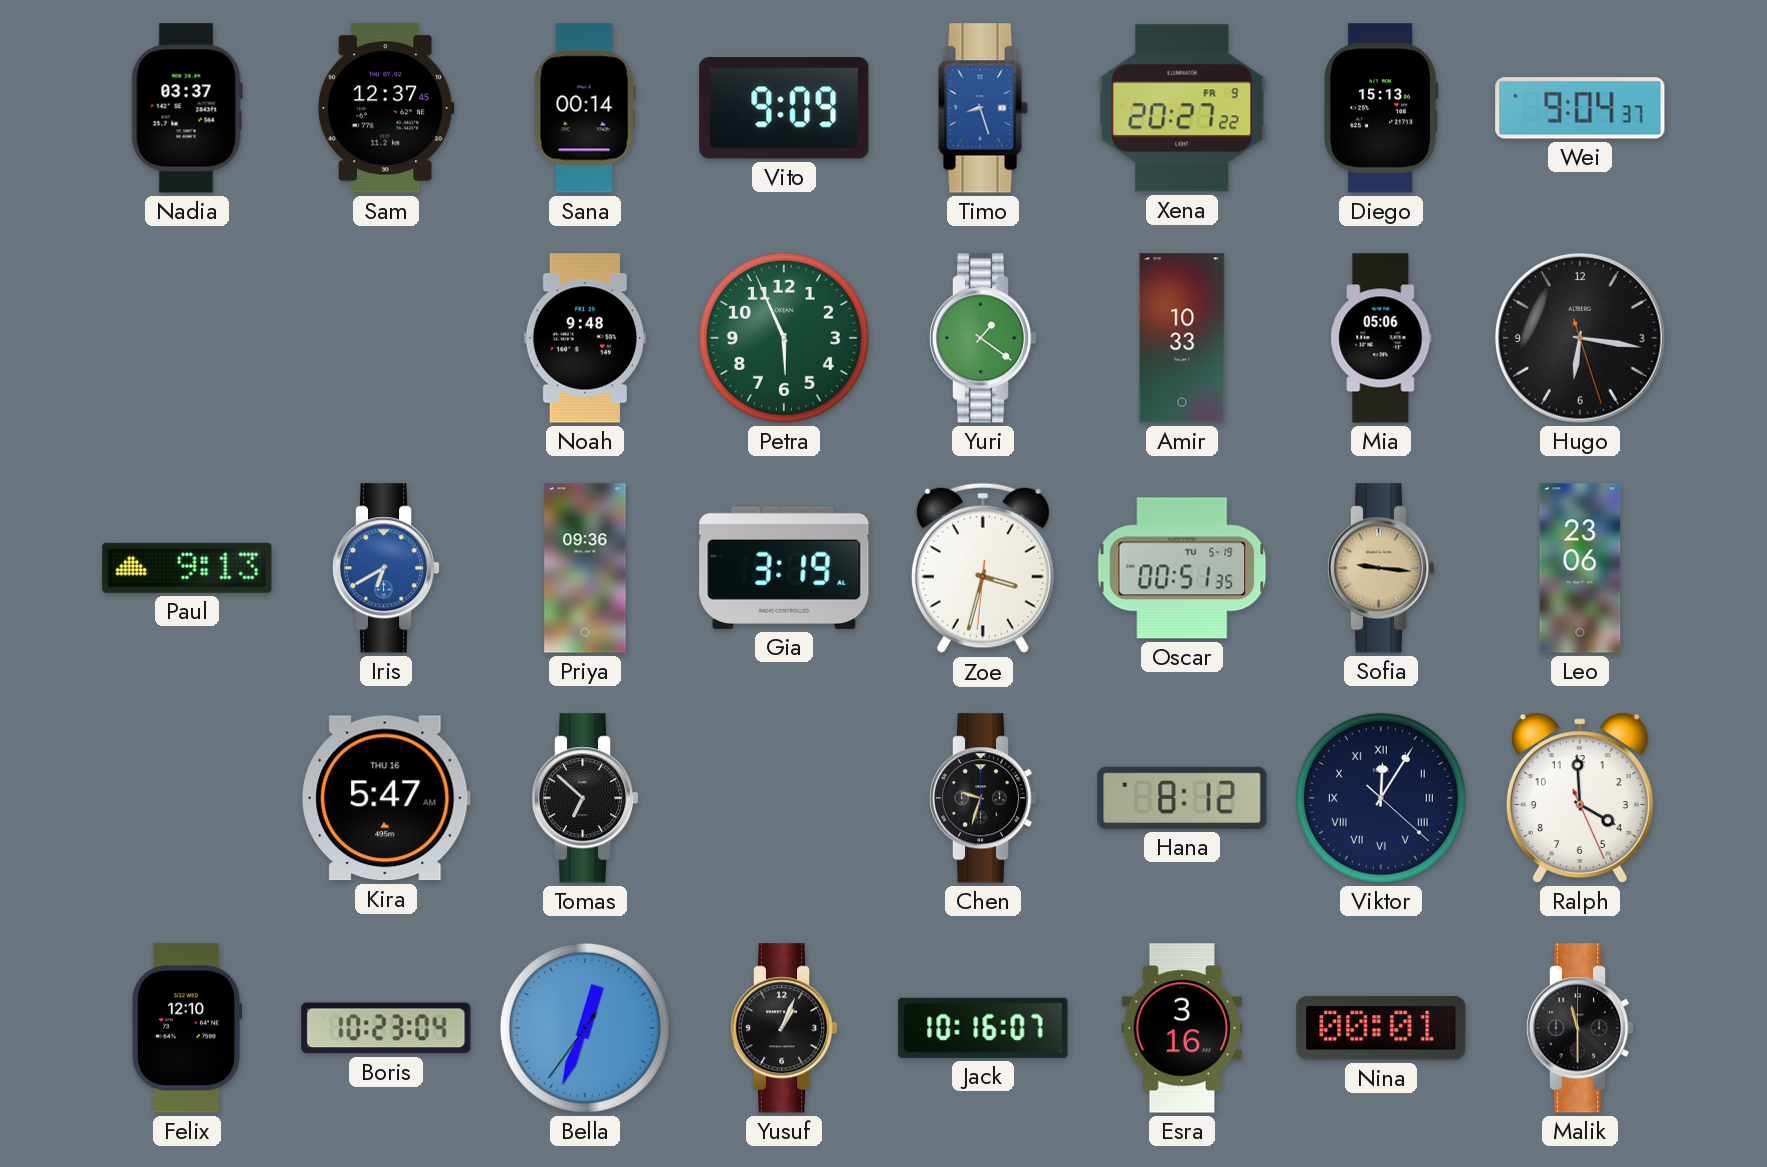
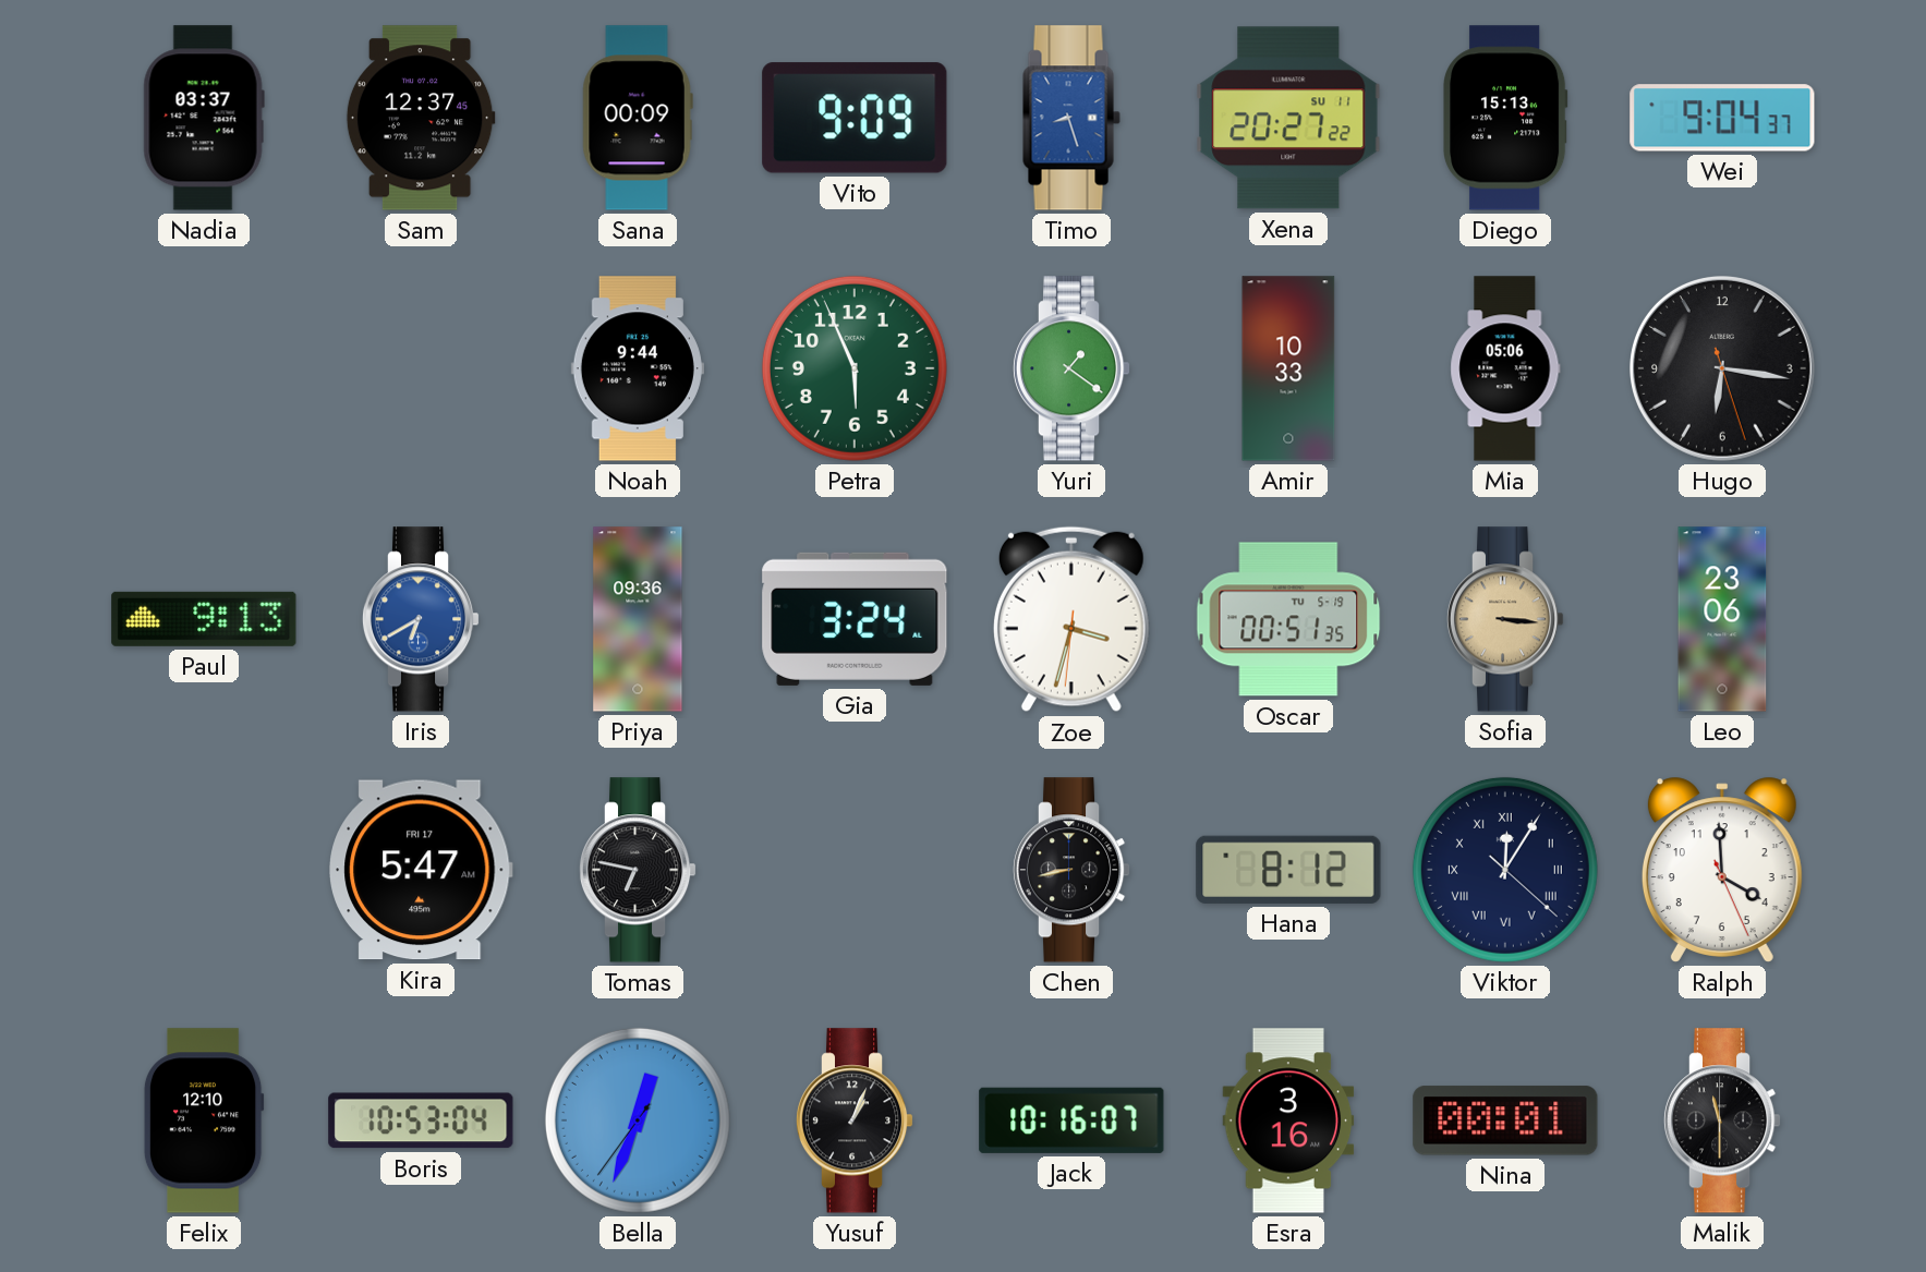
Sana: 00:14 -> 00:09
Xena date: FR 9 -> SU 11
Noah: 9:48 -> 9:44
Gia: 3:19 -> 3:24
Sofia: 9:16 -> 3:16
Kira date: THU 16 -> FRI 17
Tomas: 6:52 -> 6:47
Chen: 9:33 -> 8:43
Boris: 10:23 -> 10:53
